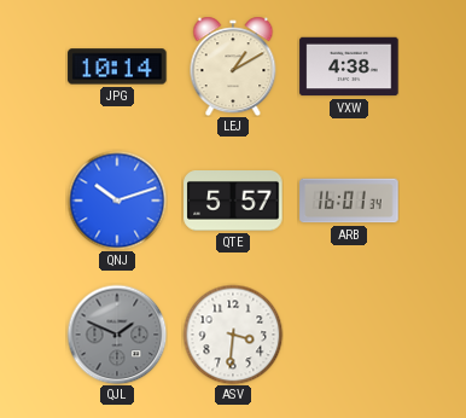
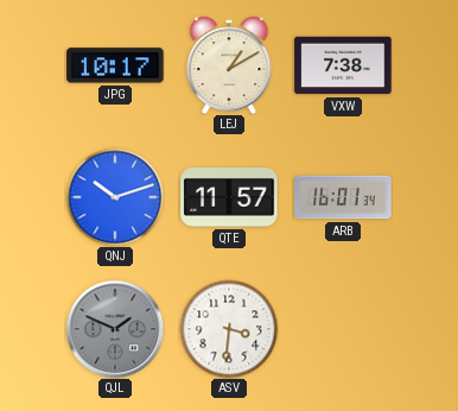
JPG: 10:14 -> 10:17
VXW: 4:38 -> 7:38
QTE: 5:57 -> 11:57
